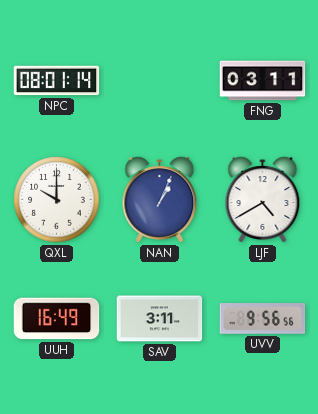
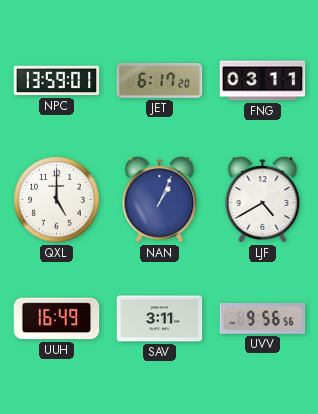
NPC: 08:01 -> 13:59
JET: none -> 6:17
QXL: 10:00 -> 5:00
